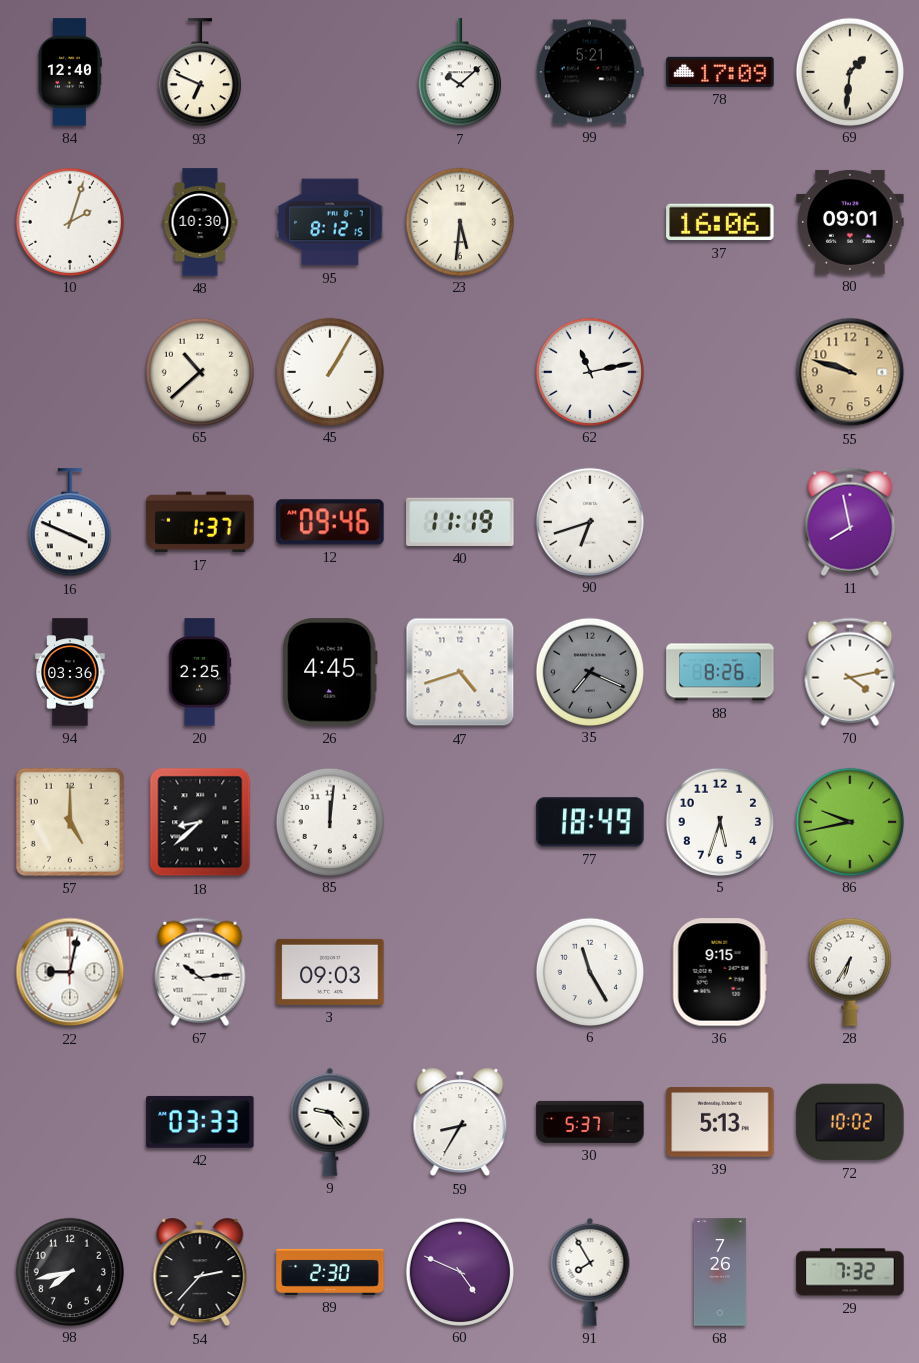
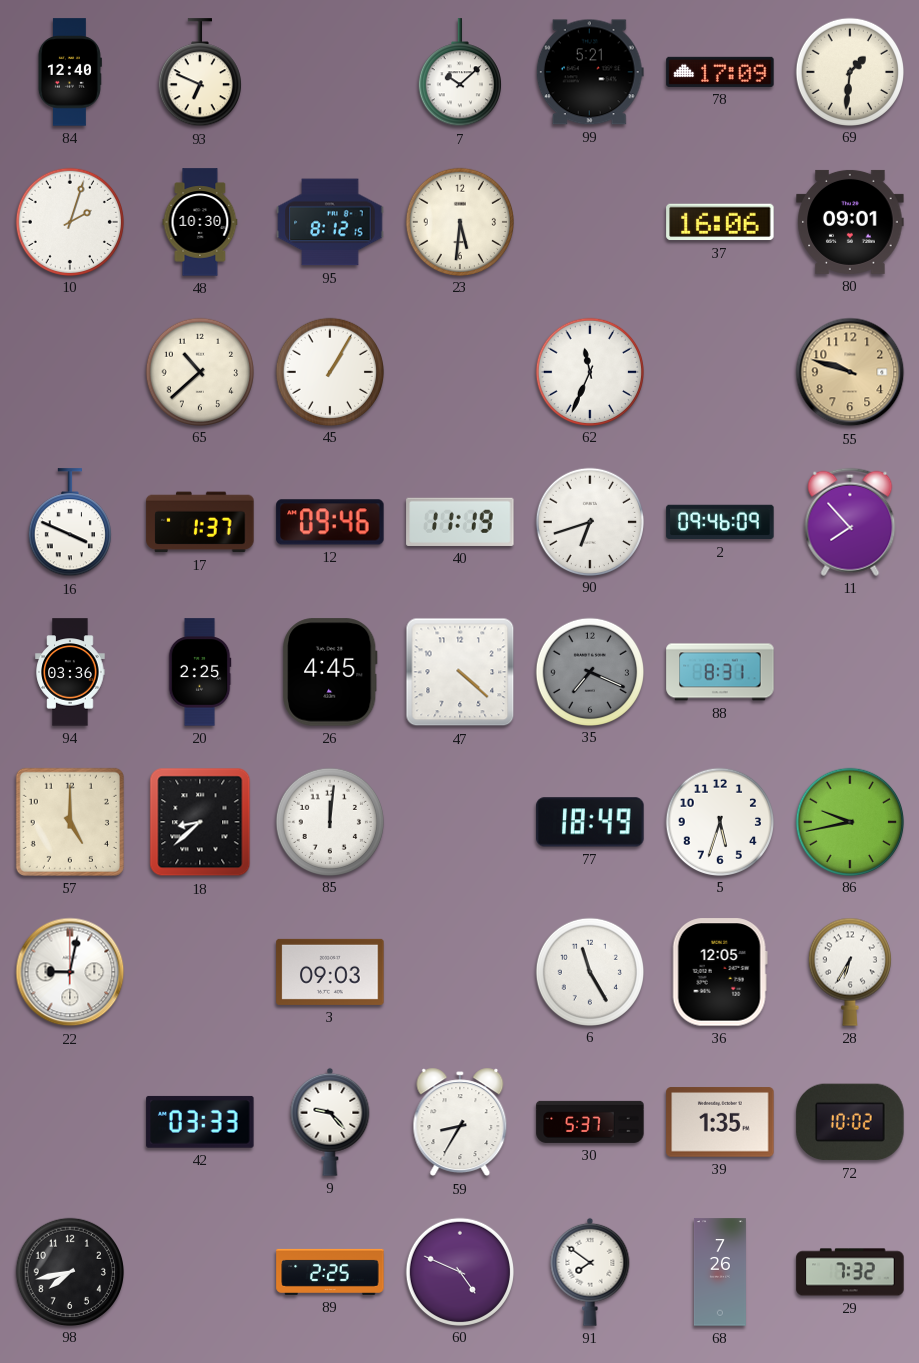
62: 11:13 -> 11:34
2: none -> 09:46
11: 7:58 -> 7:53
47: 4:42 -> 4:22
88: 8:26 -> 8:31
70: 4:13 -> none
67: 10:14 -> none
36: 9:15 -> 12:05
39: 5:13 -> 1:35
54: 2:37 -> none
89: 2:30 -> 2:25
91: 7:55 -> 7:51
